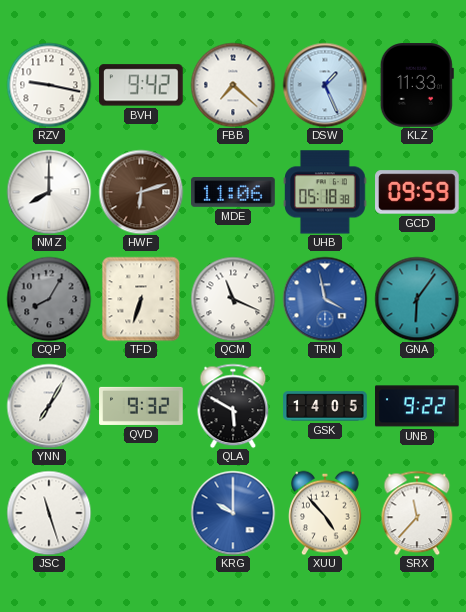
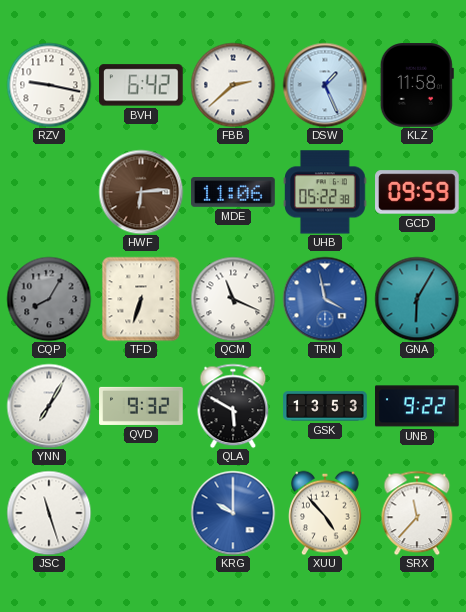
BVH: 9:42 -> 6:42
FBB: 7:22 -> 2:38
KLZ: 11:33 -> 11:58
NMZ: 8:00 -> none
HWF: 6:12 -> 6:14
UHB: 05:18 -> 05:22
GNA: 6:06 -> 6:05
GSK: 14:05 -> 13:53
